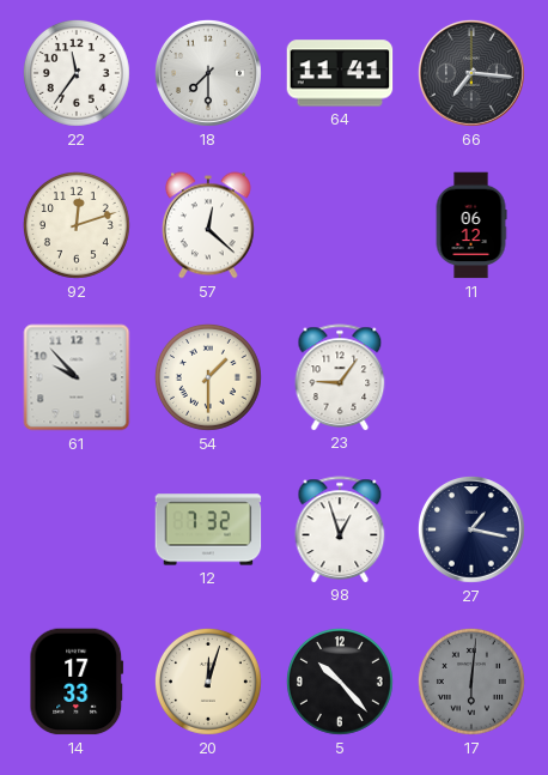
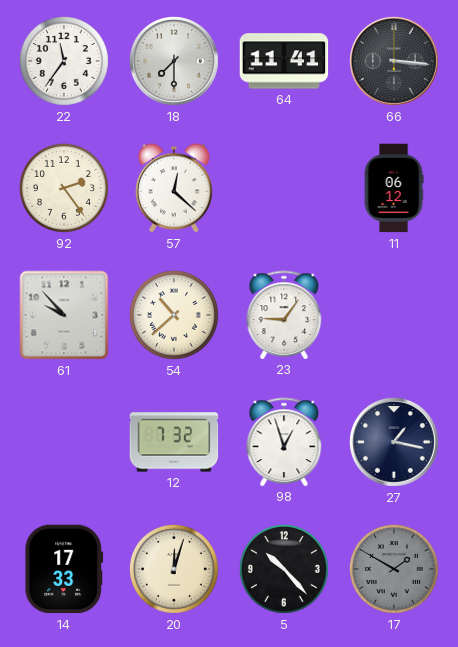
66: 7:16 -> 3:16
92: 12:12 -> 2:24
54: 1:30 -> 10:38
17: 6:01 -> 1:50
